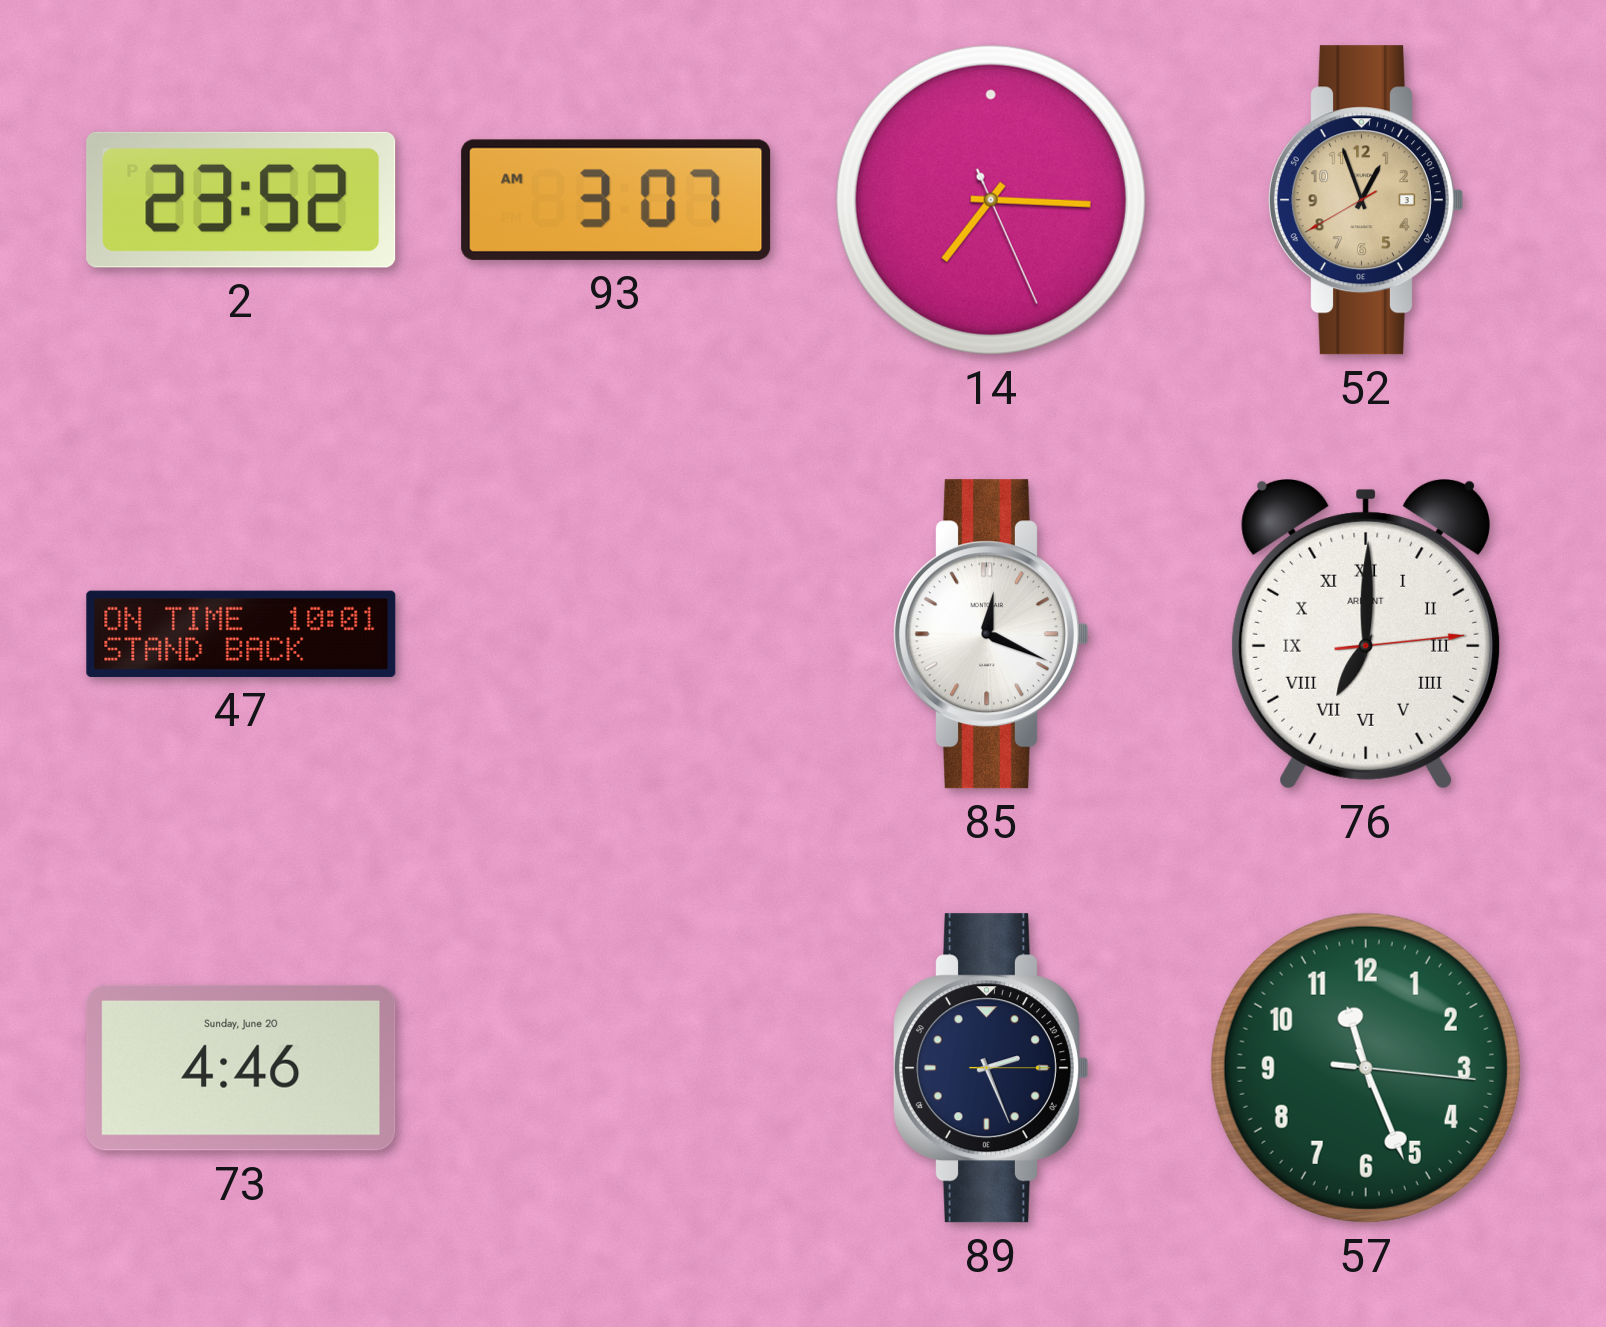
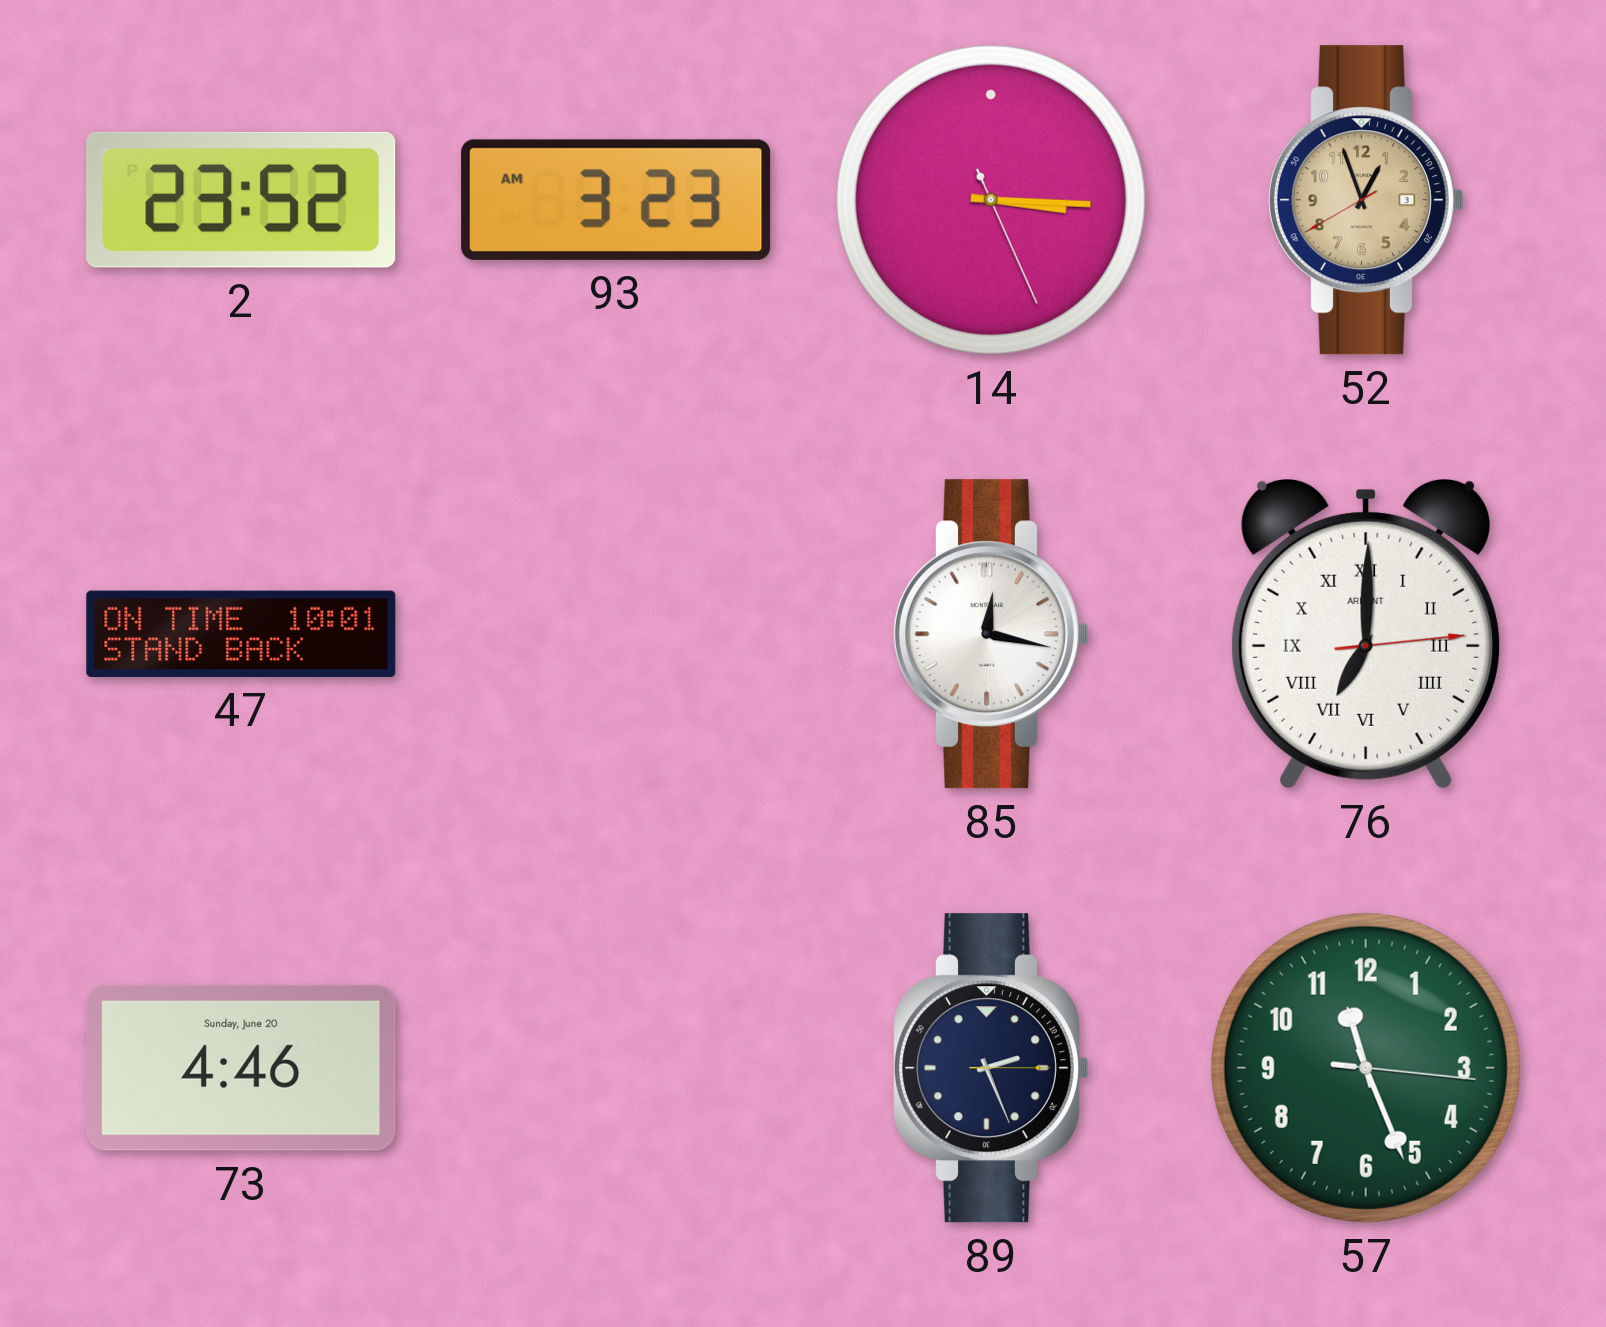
93: 3:07 -> 3:23
14: 7:15 -> 3:15
85: 12:19 -> 12:17
